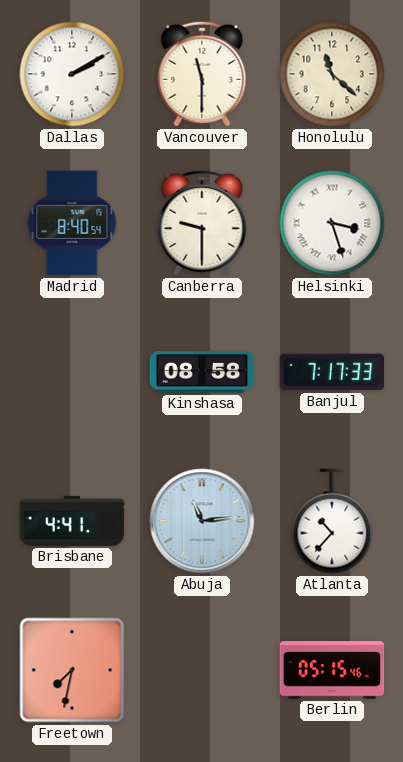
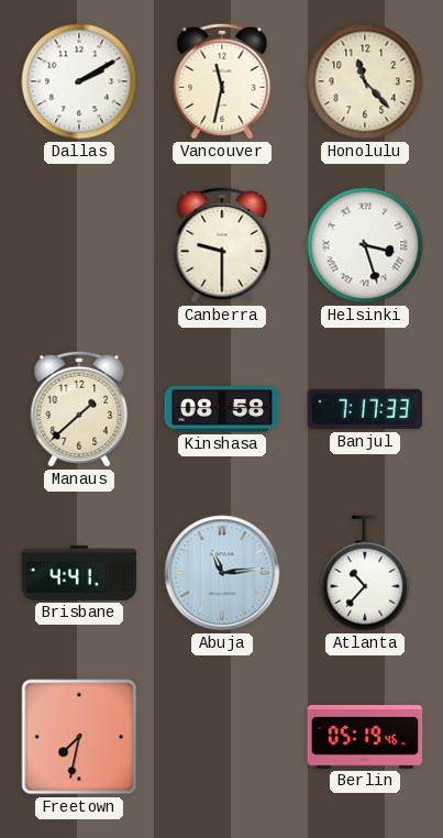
Vancouver: 11:30 -> 11:32
Honolulu: 11:22 -> 11:23
Madrid: 8:40 -> none
Manaus: none -> 1:38
Berlin: 05:15 -> 05:19
